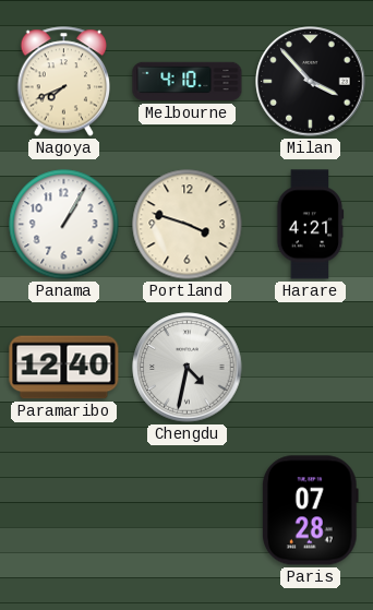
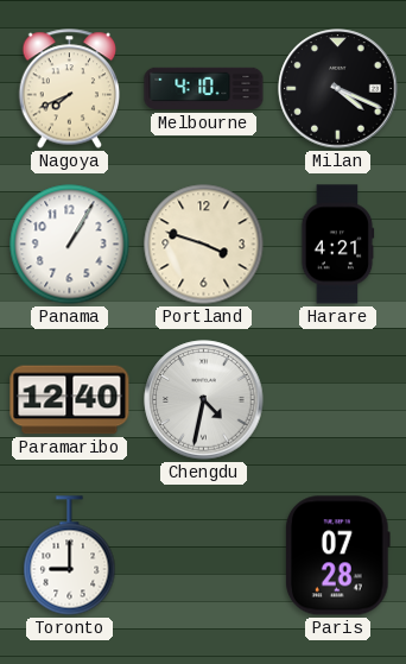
Milan: 3:53 -> 4:19
Toronto: none -> 9:00
